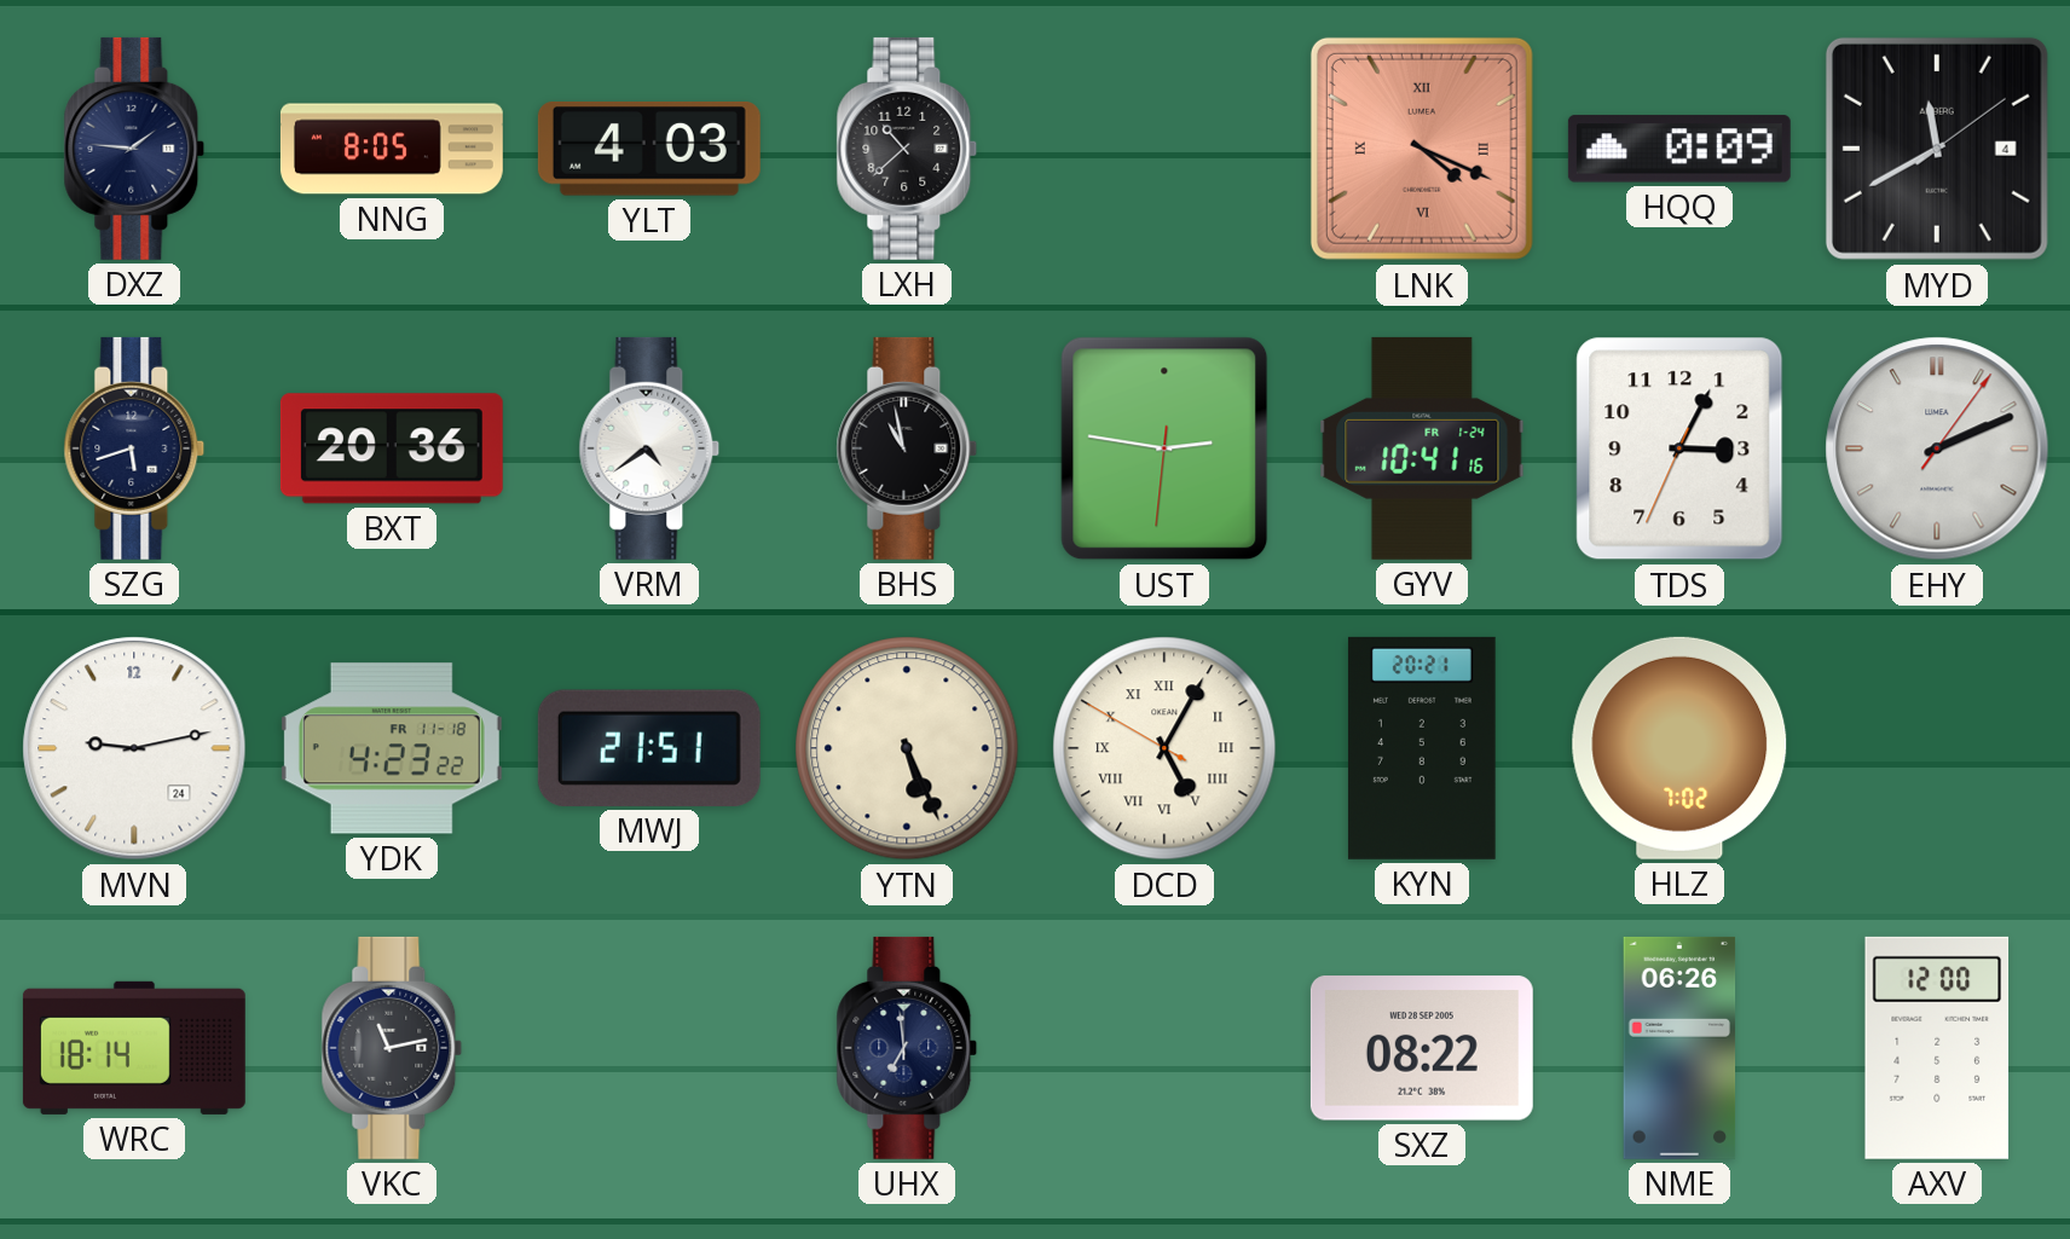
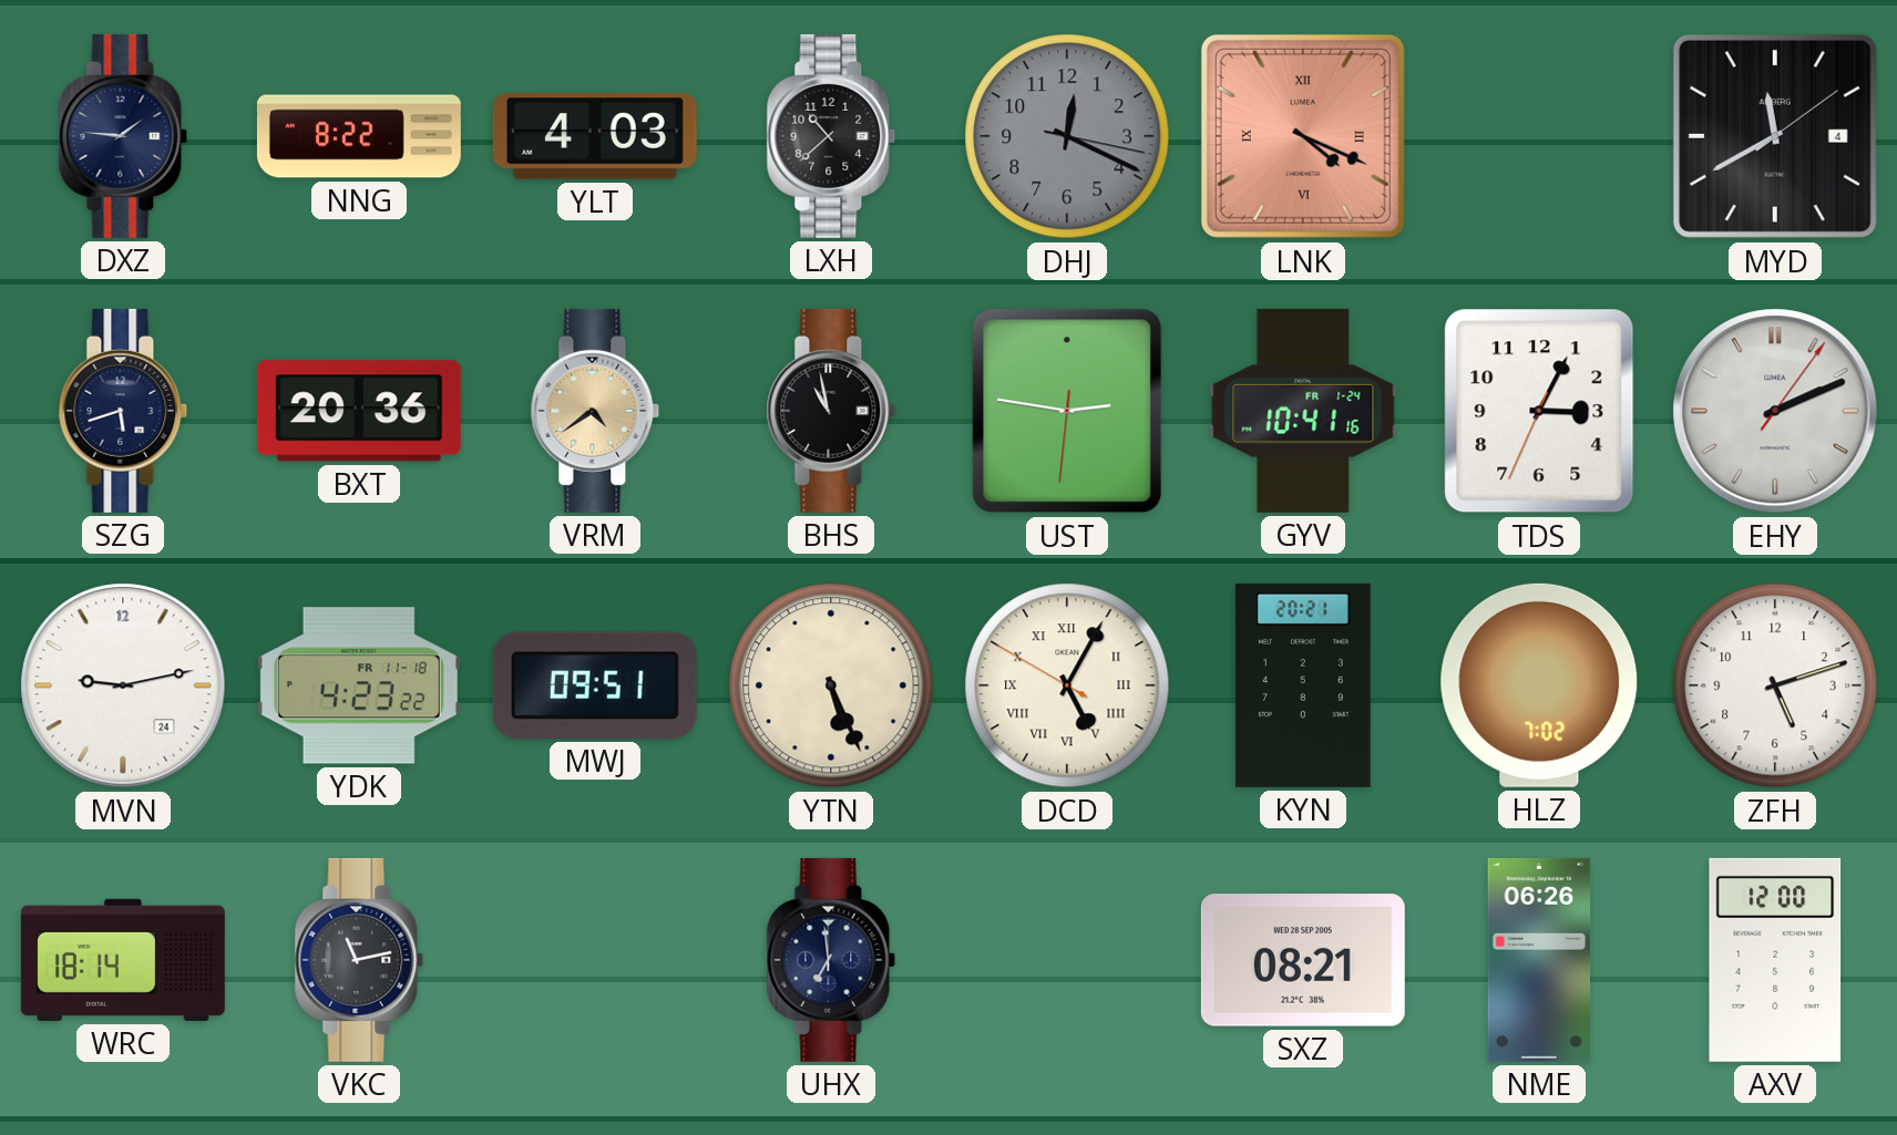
NNG: 8:05 -> 8:22
DHJ: none -> 12:19
HQQ: 0:09 -> none
VRM dial: white -> champagne
MWJ: 21:51 -> 09:51
ZFH: none -> 5:12
SXZ: 08:22 -> 08:21
